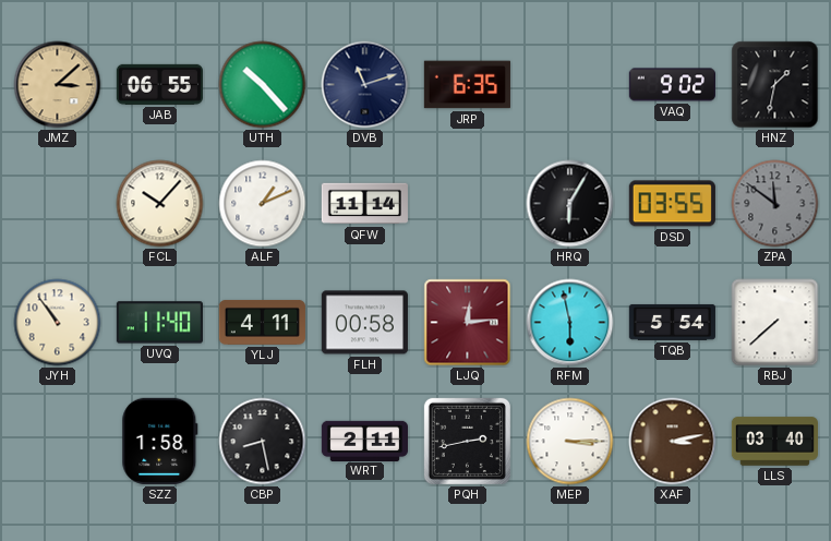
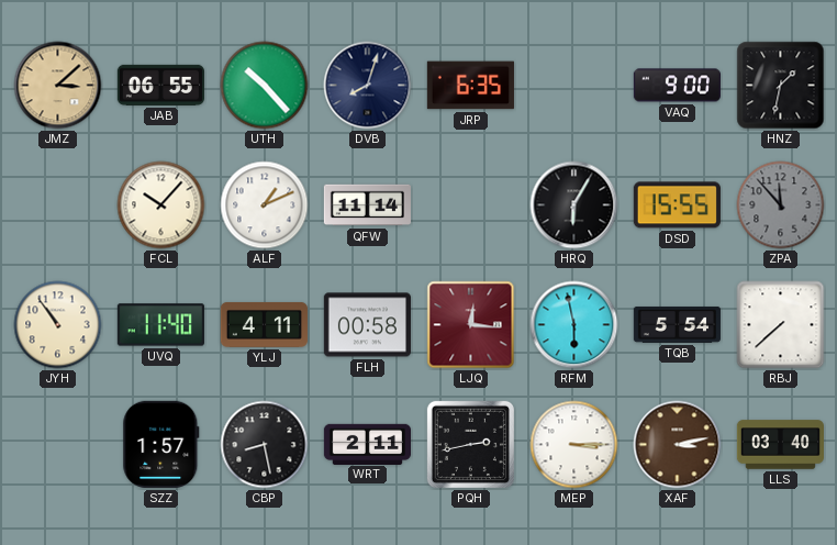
DVB: 11:12 -> 8:03
VAQ: 9:02 -> 9:00
DSD: 03:55 -> 15:55
ZPA: 11:51 -> 11:53
LJQ: 12:14 -> 12:16
SZZ: 1:58 -> 1:57
